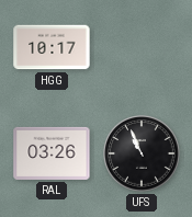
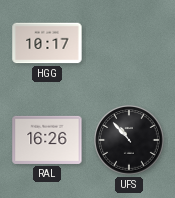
RAL: 03:26 -> 16:26
UFS: 10:56 -> 10:53
